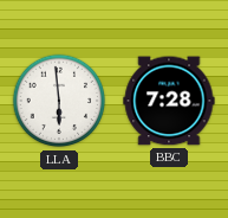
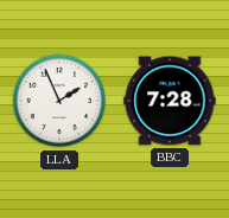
LLA: 5:59 -> 1:56
